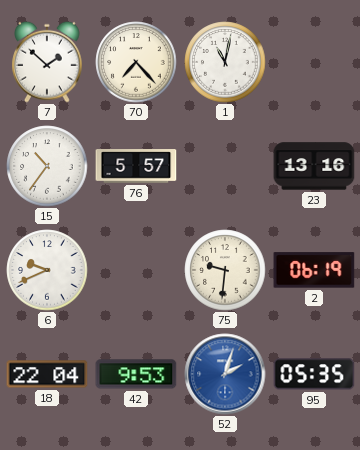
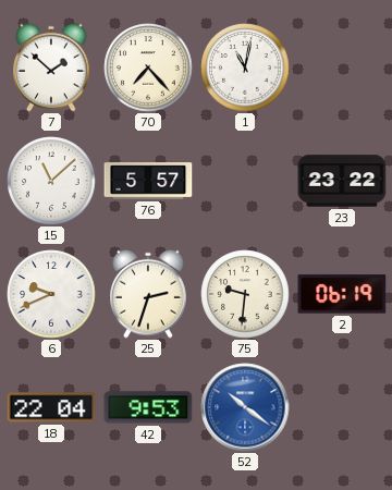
15: 10:36 -> 11:08
23: 13:16 -> 23:22
25: none -> 2:33
52: 2:03 -> 10:21
95: 05:35 -> none
